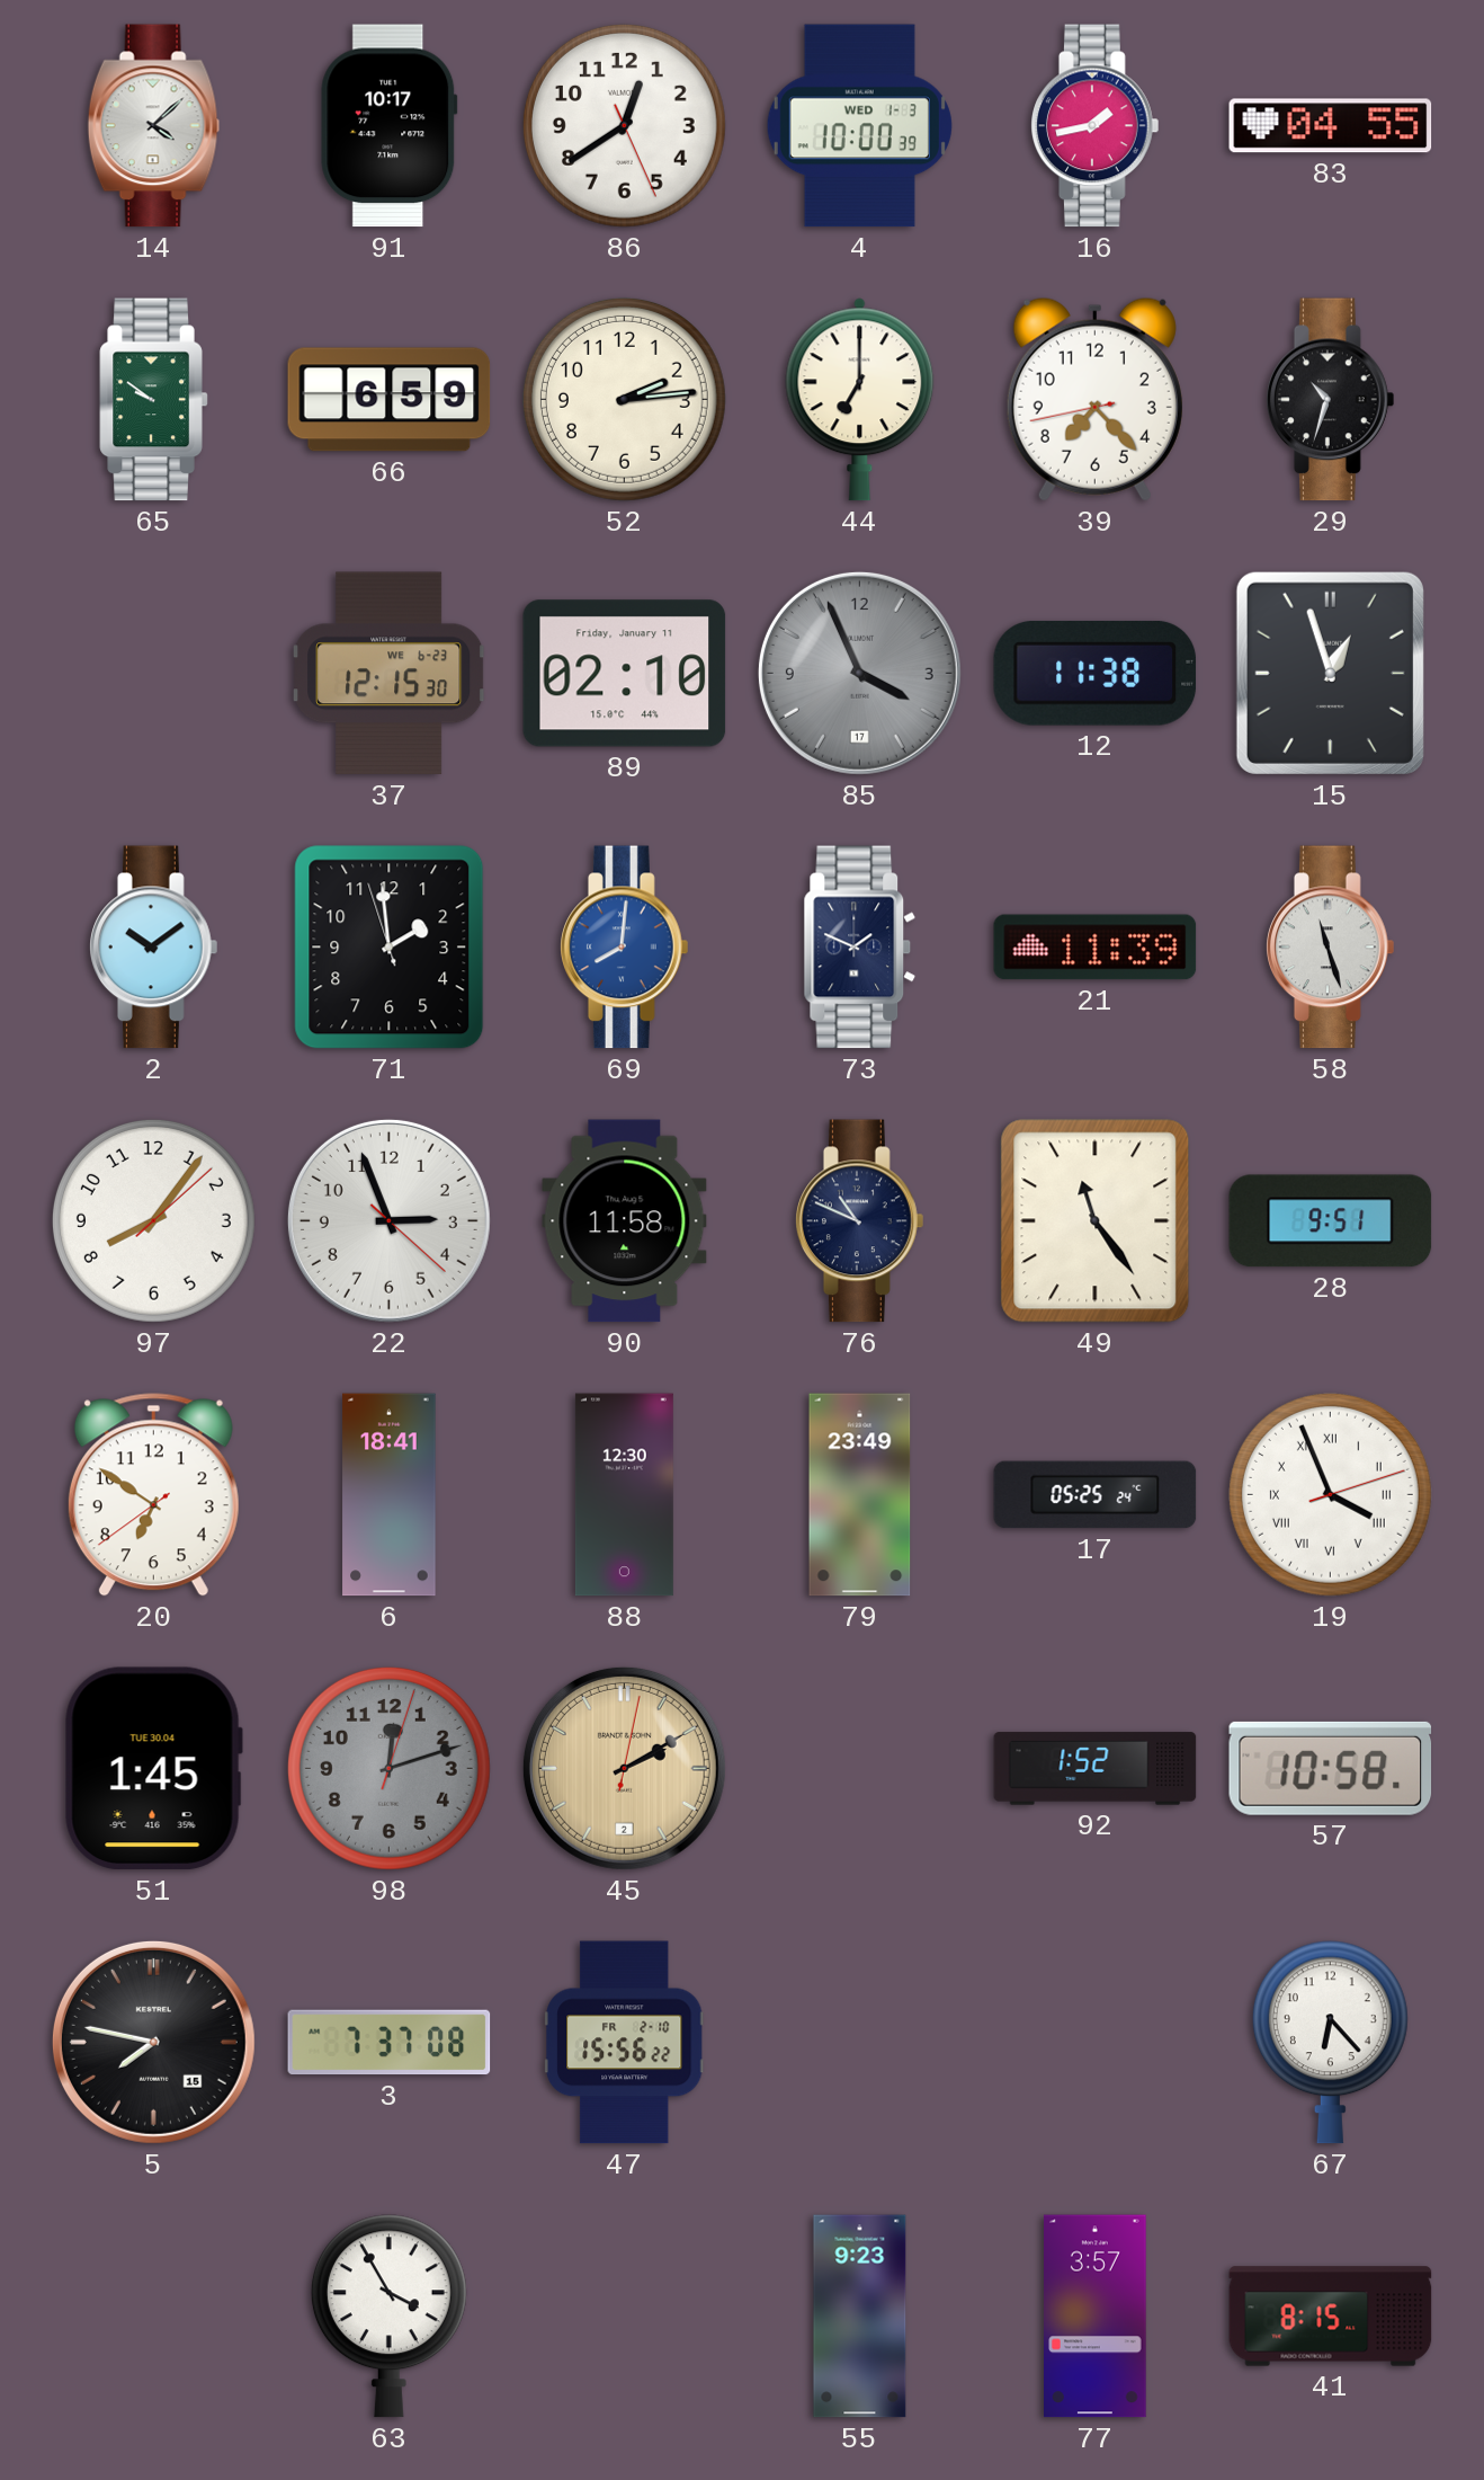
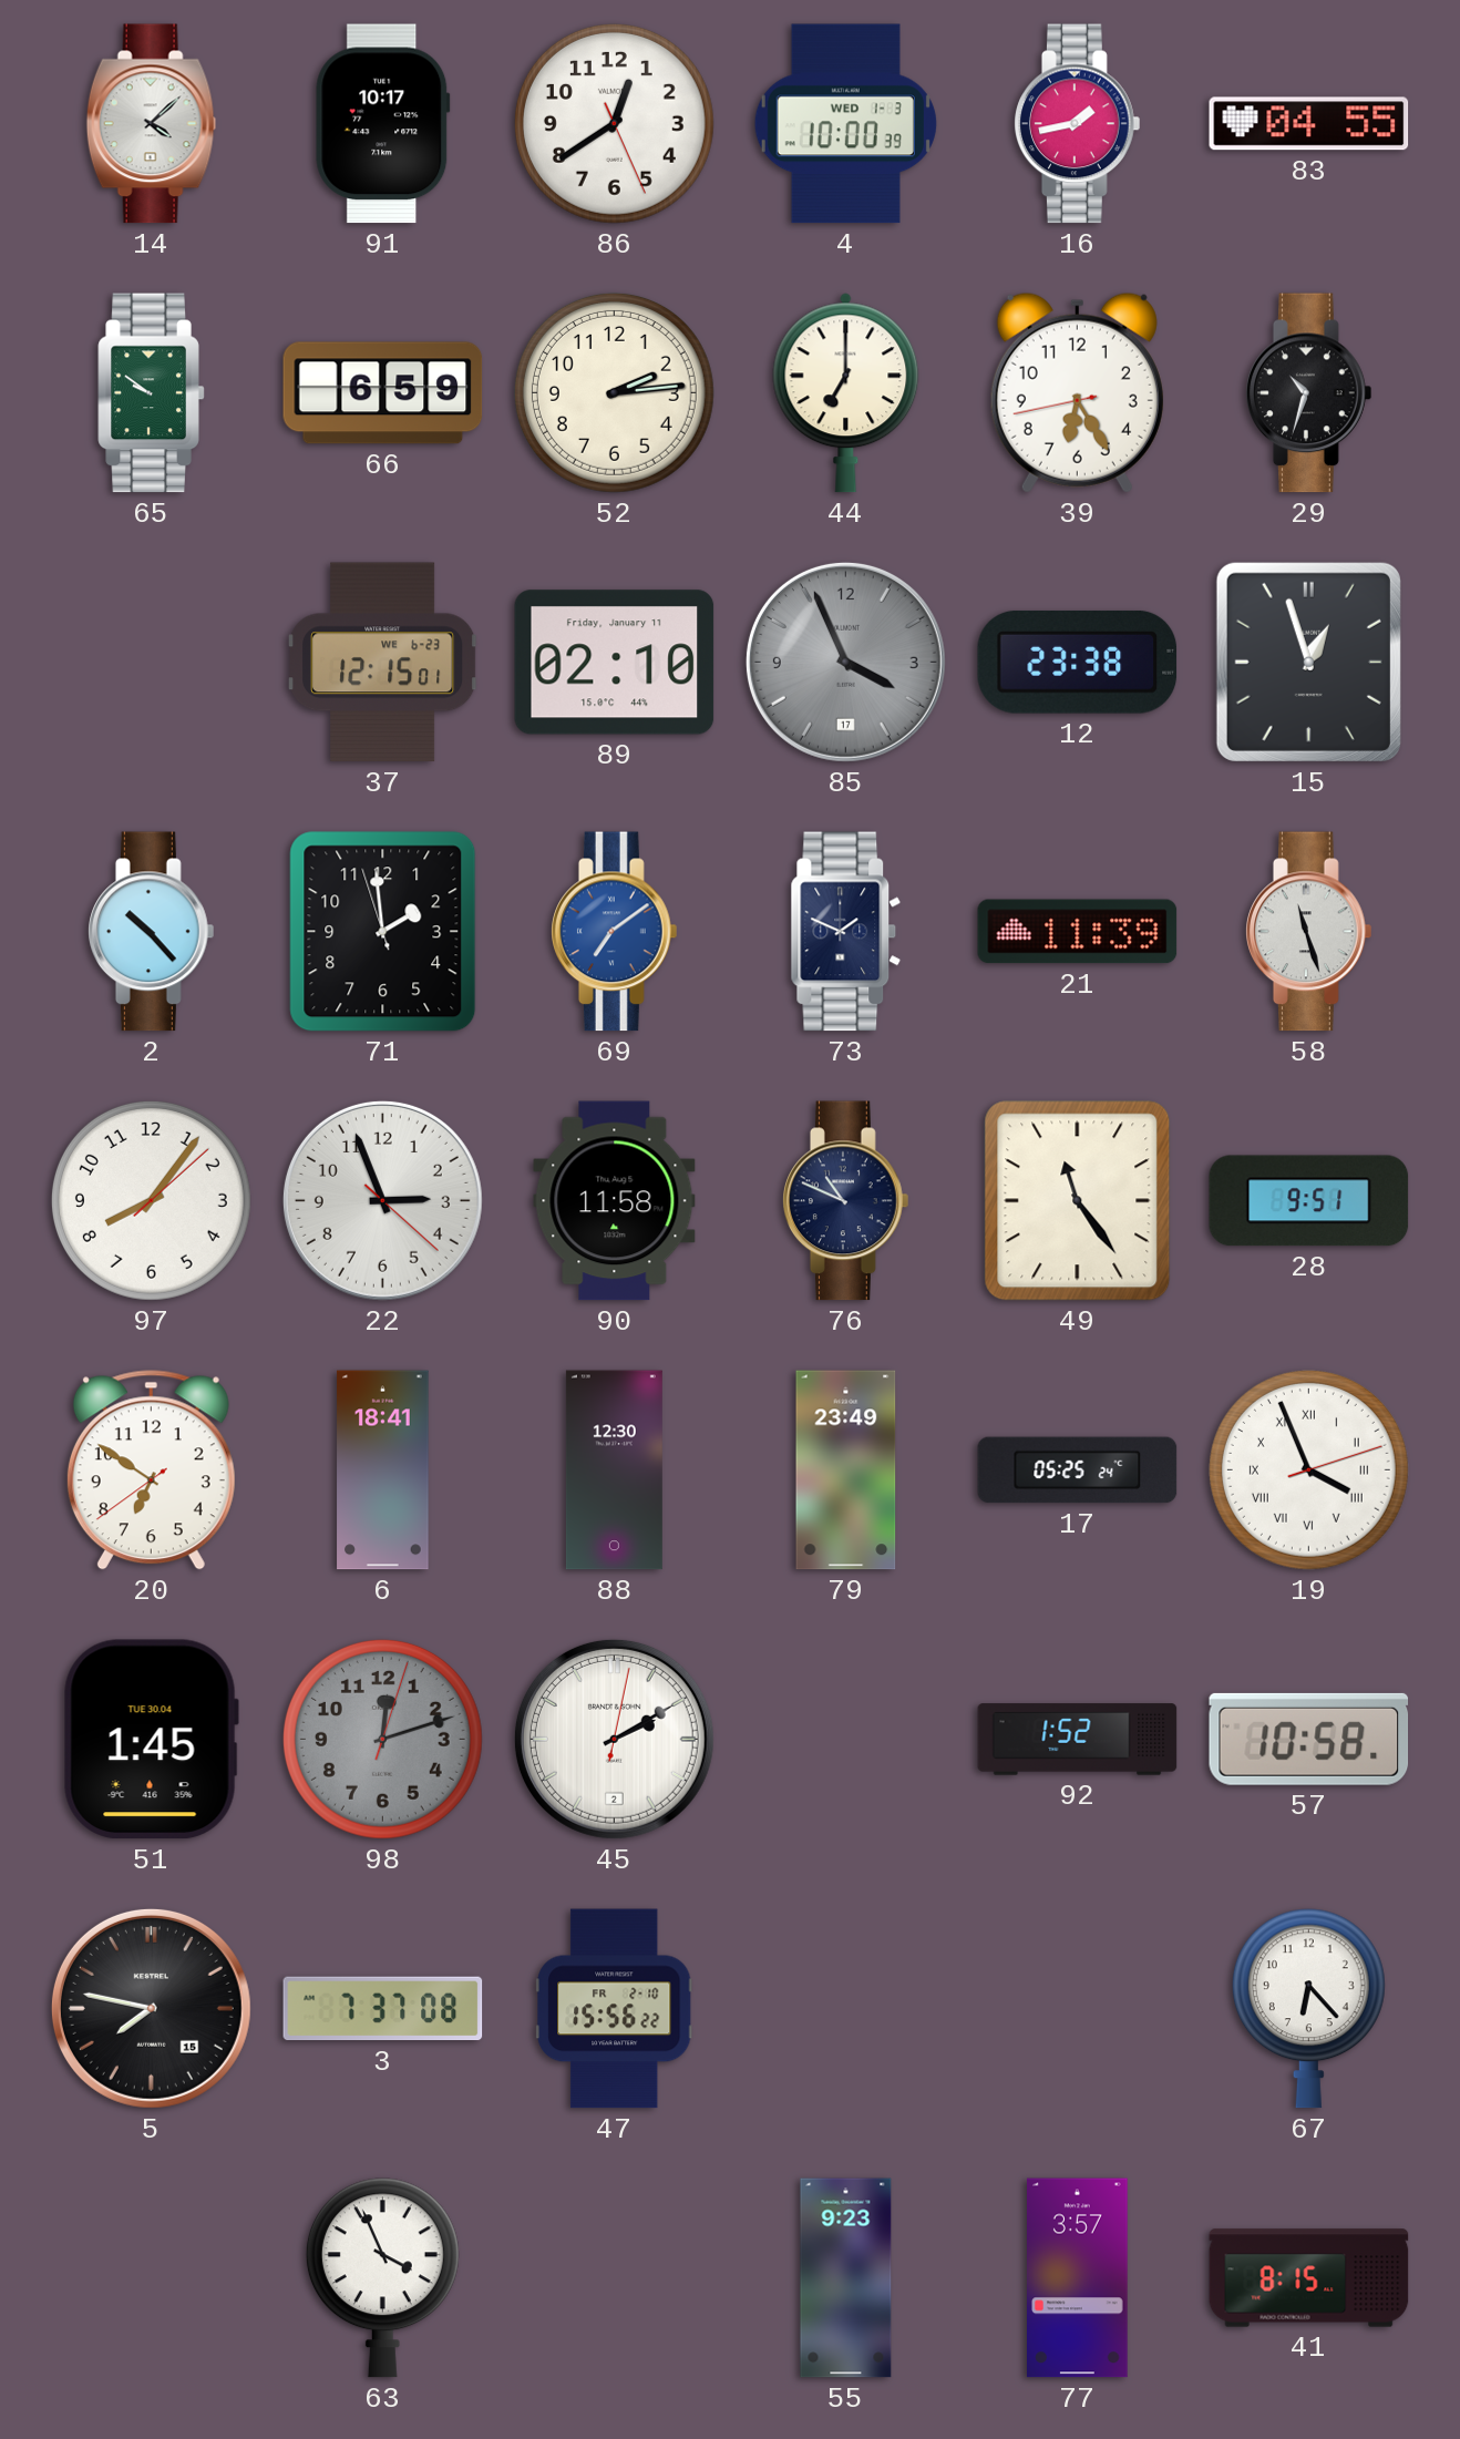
39: 7:22 -> 6:24
37: 12:15:30 -> 12:15:01
12: 11:38 -> 23:38
2: 10:09 -> 10:23
69: 8:01 -> 7:09
45 dial: champagne -> white
63: 3:55 -> 3:56
